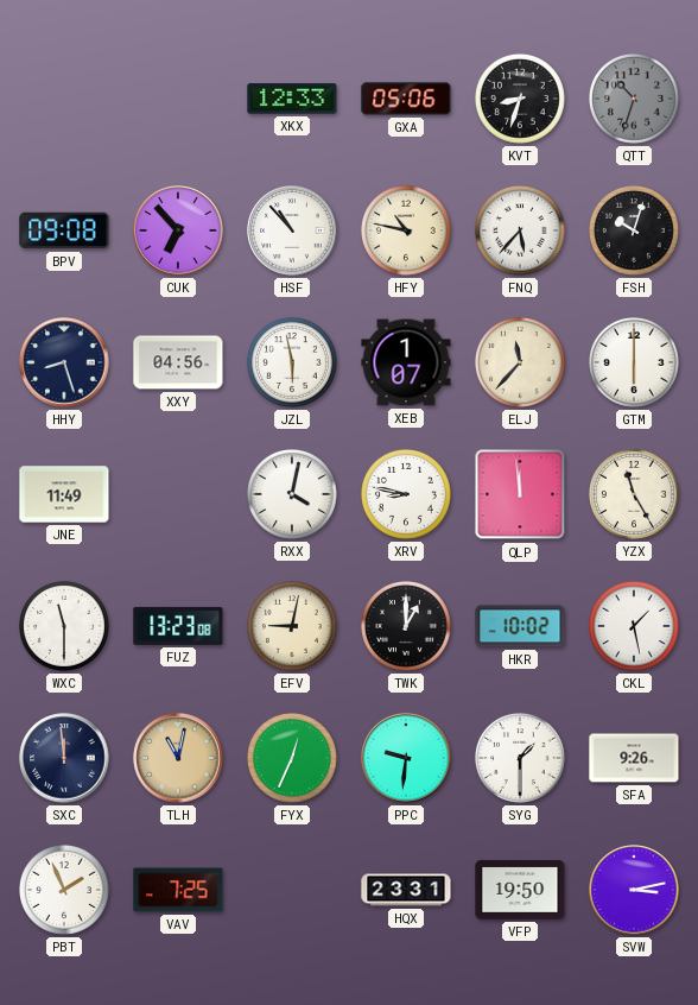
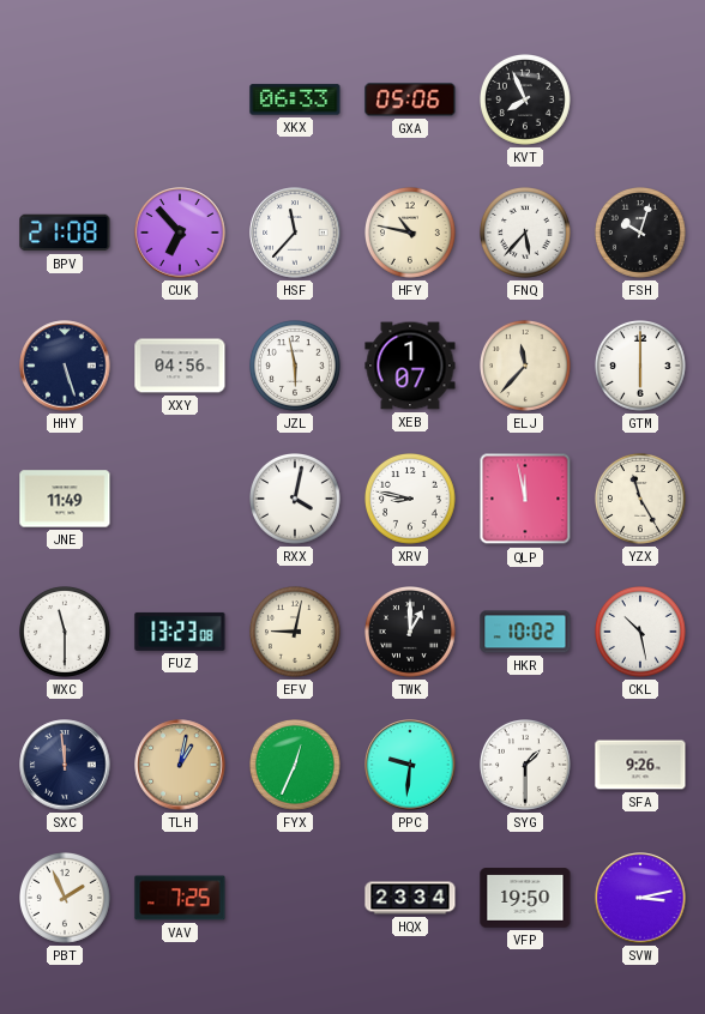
XKX: 12:33 -> 06:33
KVT: 8:33 -> 7:56
QTT: 10:33 -> none
BPV: 09:08 -> 21:08
HSF: 10:53 -> 11:37
HHY: 8:27 -> 5:27
QLP: 11:59 -> 11:58
CKL: 1:28 -> 10:28
TLH: 11:02 -> 1:02
HQX: 23:31 -> 23:34
